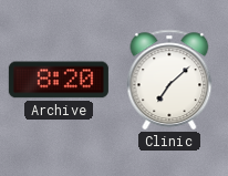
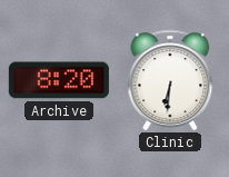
Clinic: 7:08 -> 6:31
